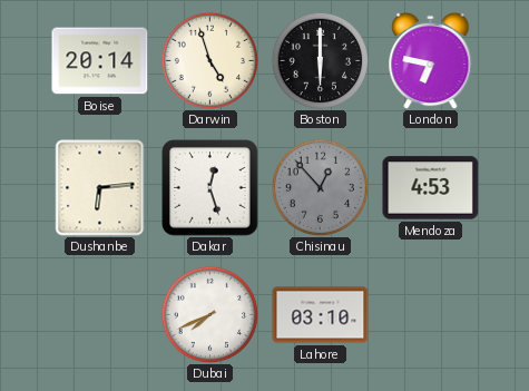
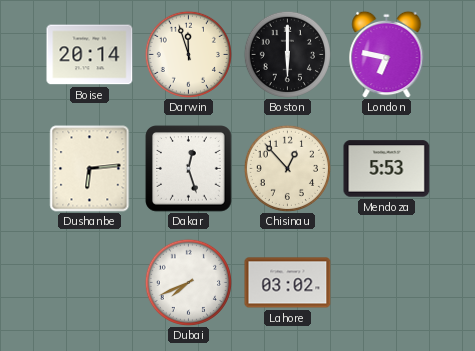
Darwin: 4:57 -> 11:57
Chisinau dial: grey -> cream
Mendoza: 4:53 -> 5:53
Lahore: 03:10 -> 03:02
